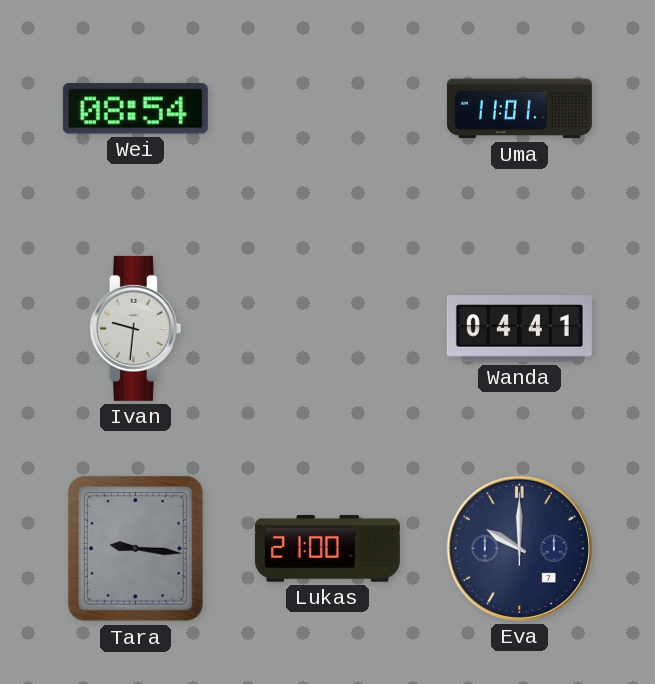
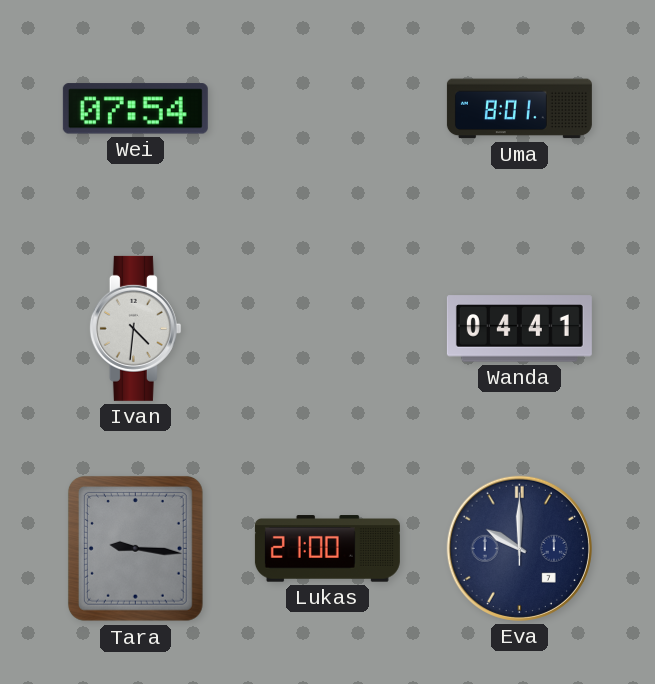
Wei: 08:54 -> 07:54
Uma: 11:01 -> 8:01
Ivan: 9:31 -> 4:31
